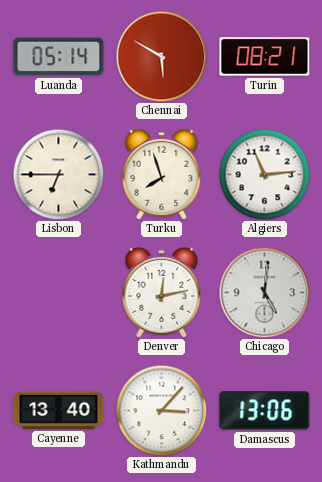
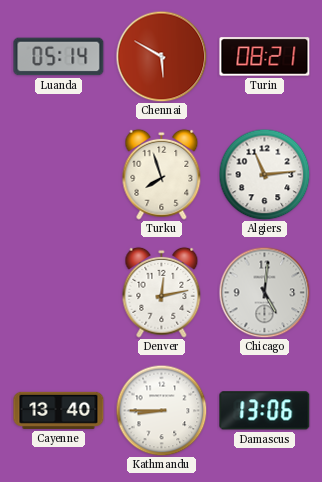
Lisbon: 6:45 -> none
Kathmandu: 3:07 -> 8:45
